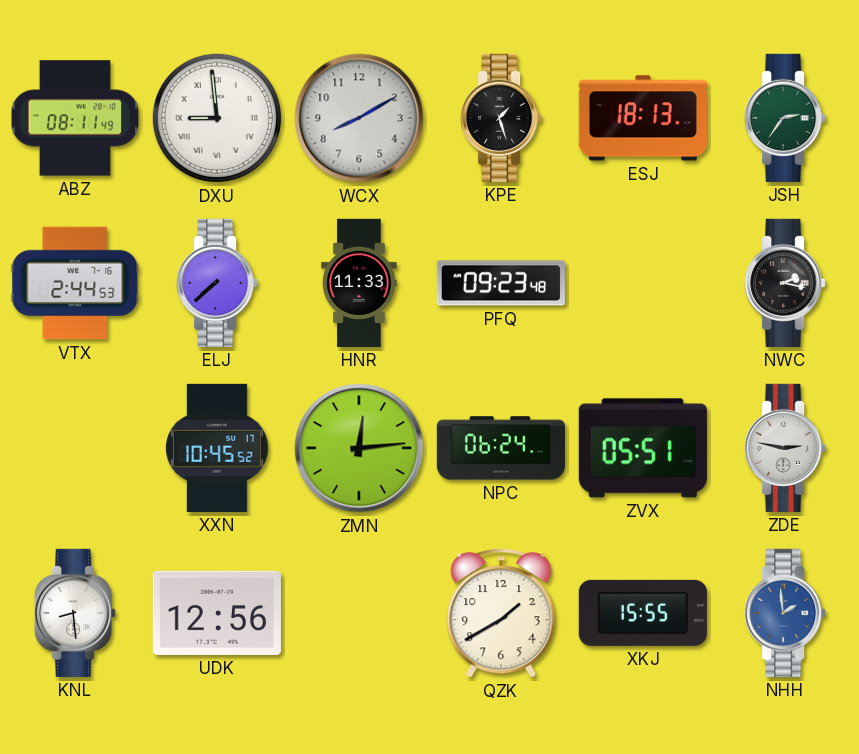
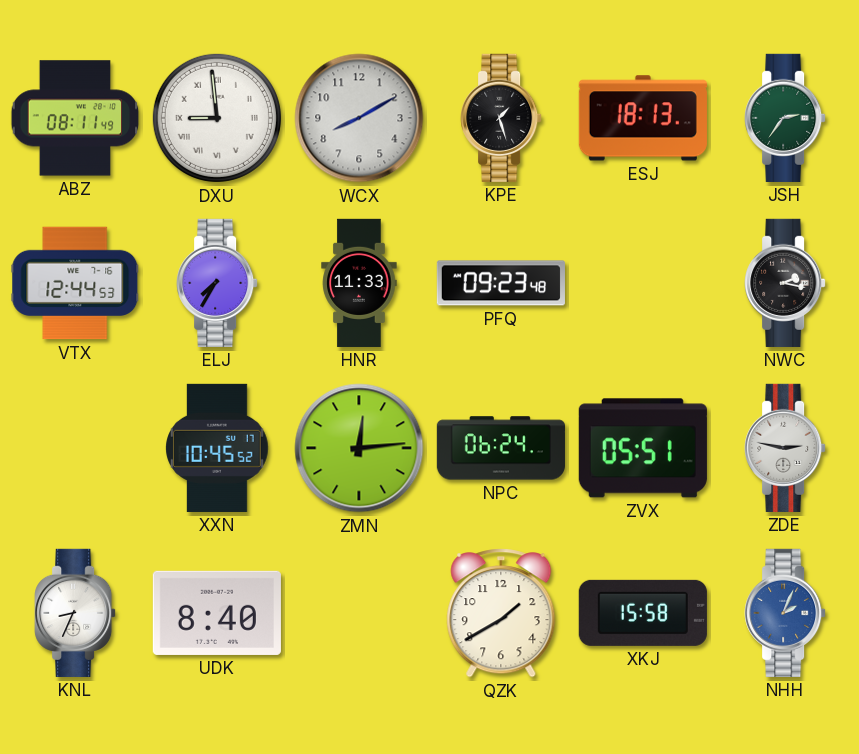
VTX: 2:44 -> 12:44
ELJ: 7:38 -> 7:35
KNL: 8:29 -> 8:34
UDK: 12:56 -> 8:40
XKJ: 15:55 -> 15:58
NHH: 1:59 -> 2:04
